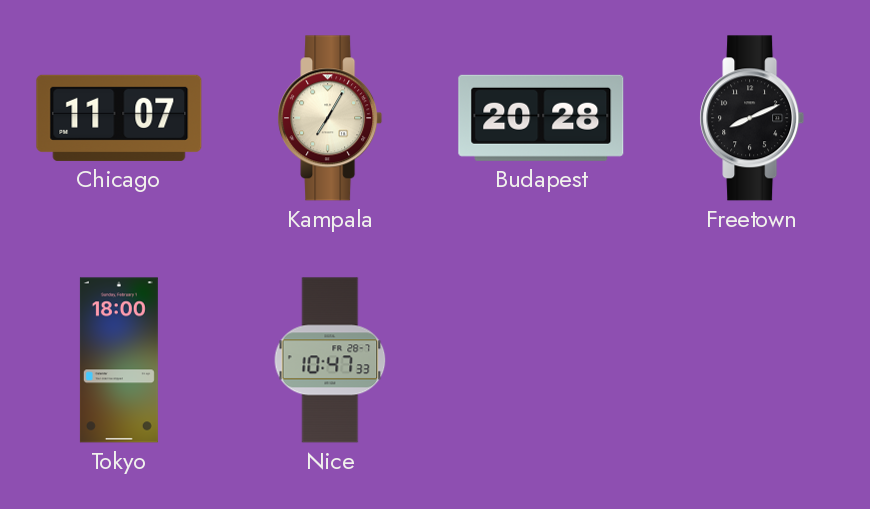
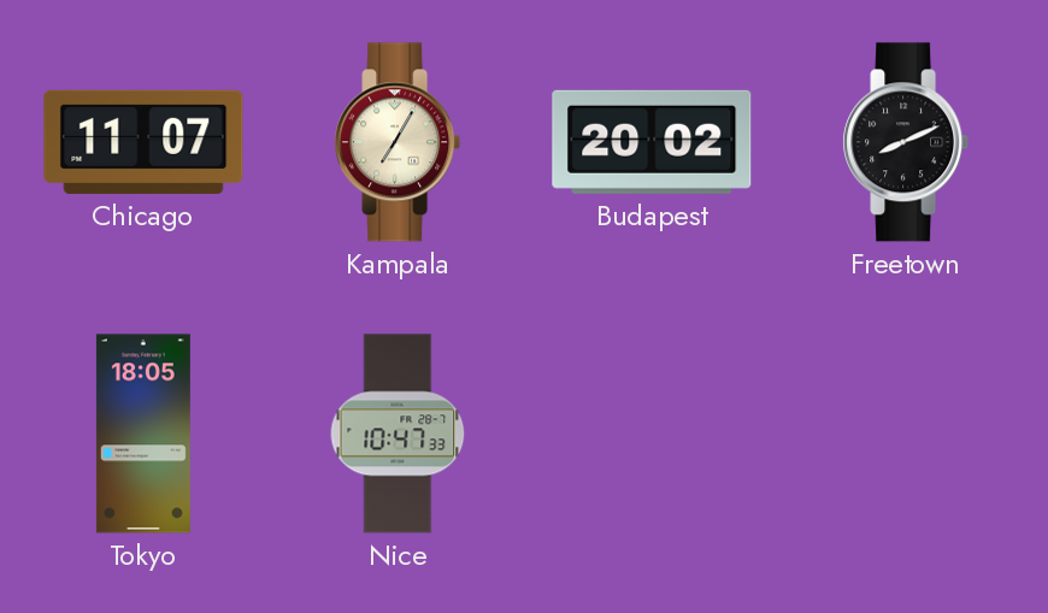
Budapest: 20:28 -> 20:02
Tokyo: 18:00 -> 18:05
